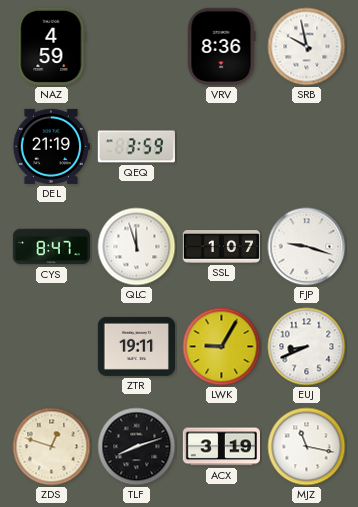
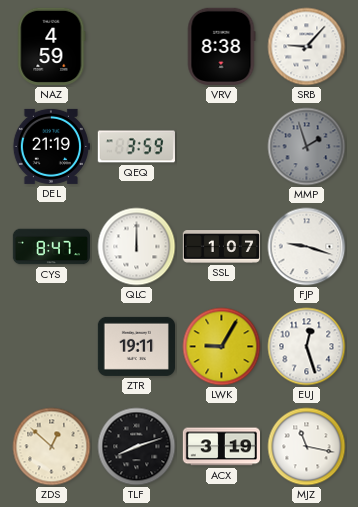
VRV: 8:36 -> 8:38
SRB: 9:58 -> 9:07
MMP: none -> 1:57
QLC: 11:57 -> 12:00
EUJ: 8:41 -> 12:27
ZDS: 12:48 -> 12:52
